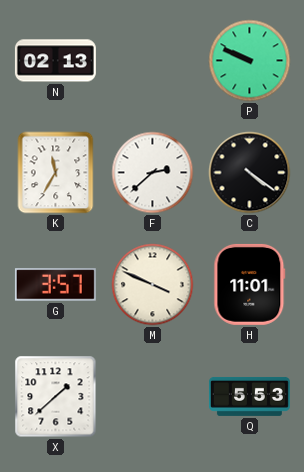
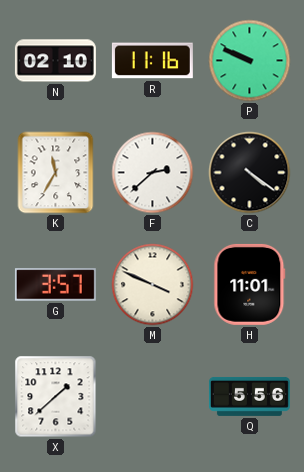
N: 02:13 -> 02:10
R: none -> 11:16
Q: 5:53 -> 5:56
